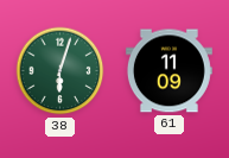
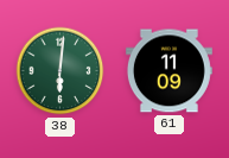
38: 6:03 -> 6:01
